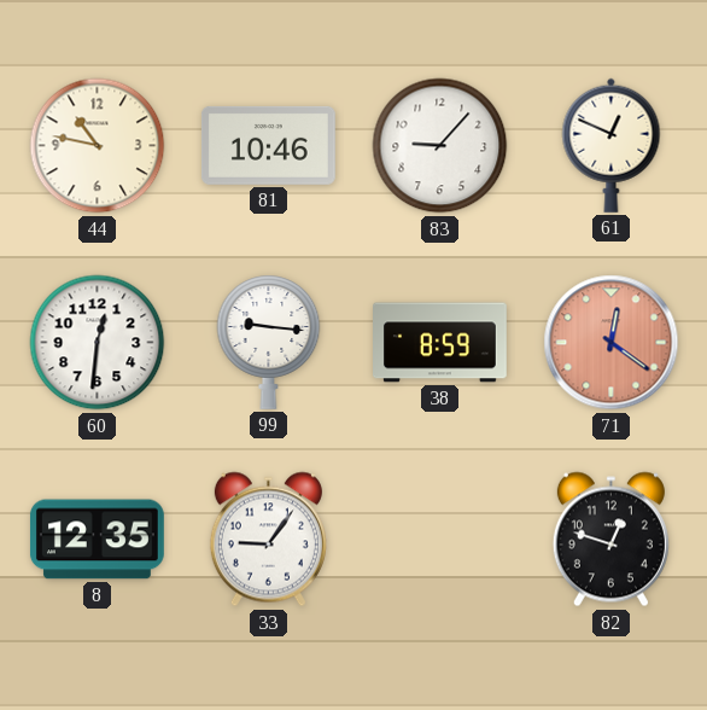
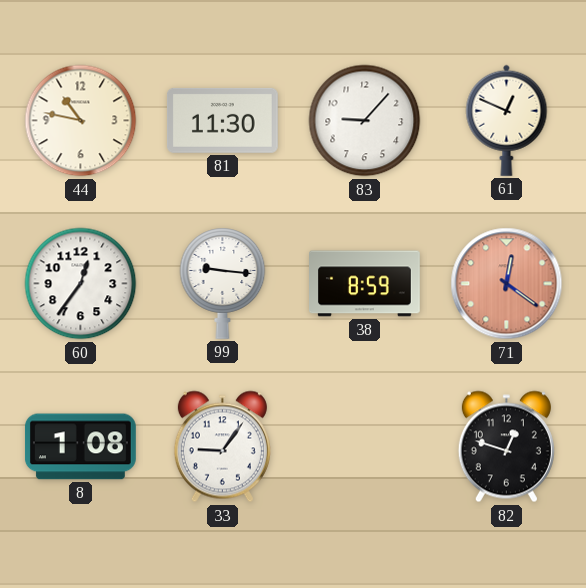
81: 10:46 -> 11:30
60: 12:31 -> 12:36
8: 12:35 -> 1:08
